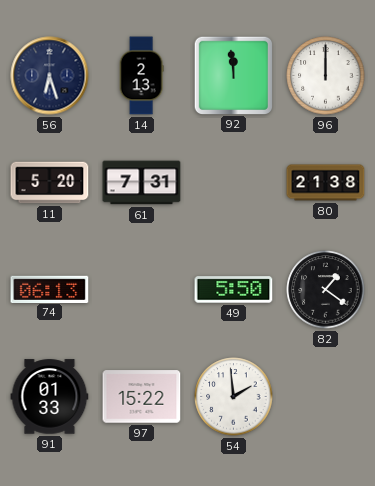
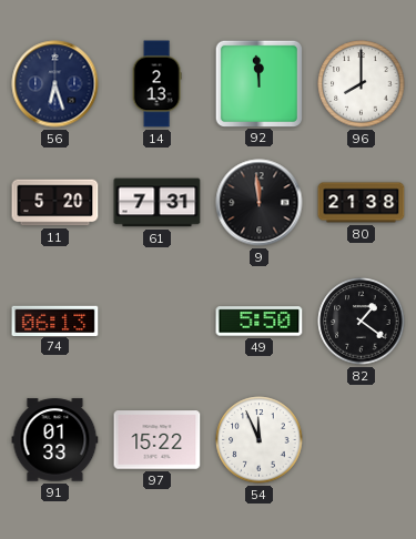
96: 12:00 -> 8:00
9: none -> 11:59
54: 1:59 -> 11:56
